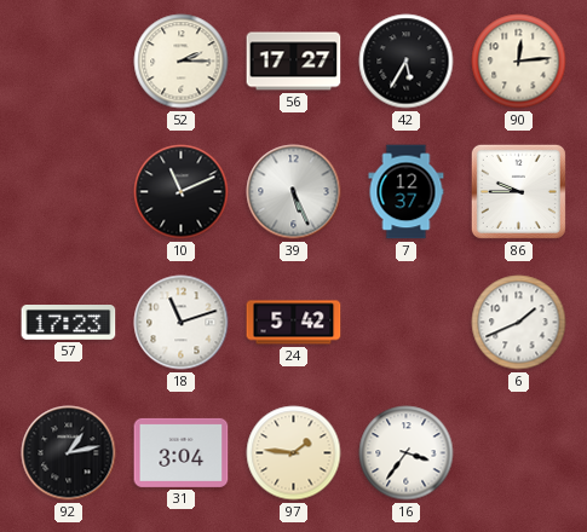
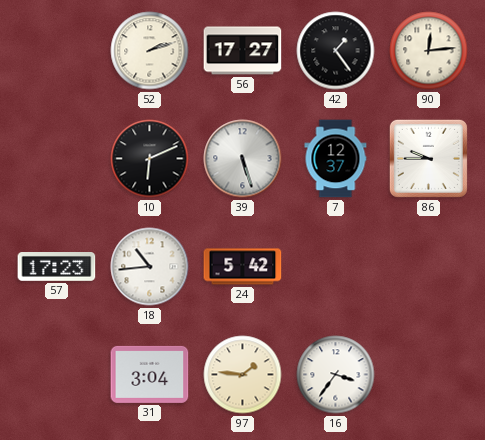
52: 2:15 -> 2:12
42: 5:35 -> 1:24
10: 11:11 -> 6:11
39: 5:26 -> 5:27
18: 11:12 -> 10:44
6: 1:41 -> none
92: 1:13 -> none
